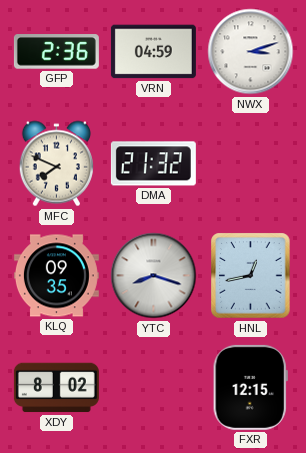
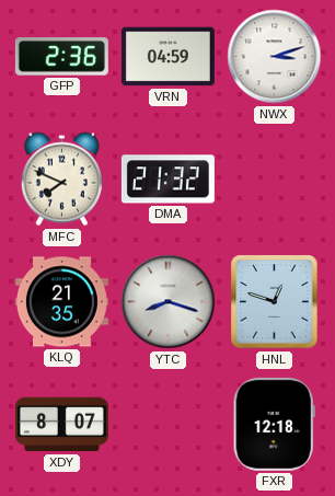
KLQ: 09:35 -> 21:35
HNL: 12:43 -> 12:48
XDY: 8:02 -> 8:07
FXR: 12:15 -> 12:18
